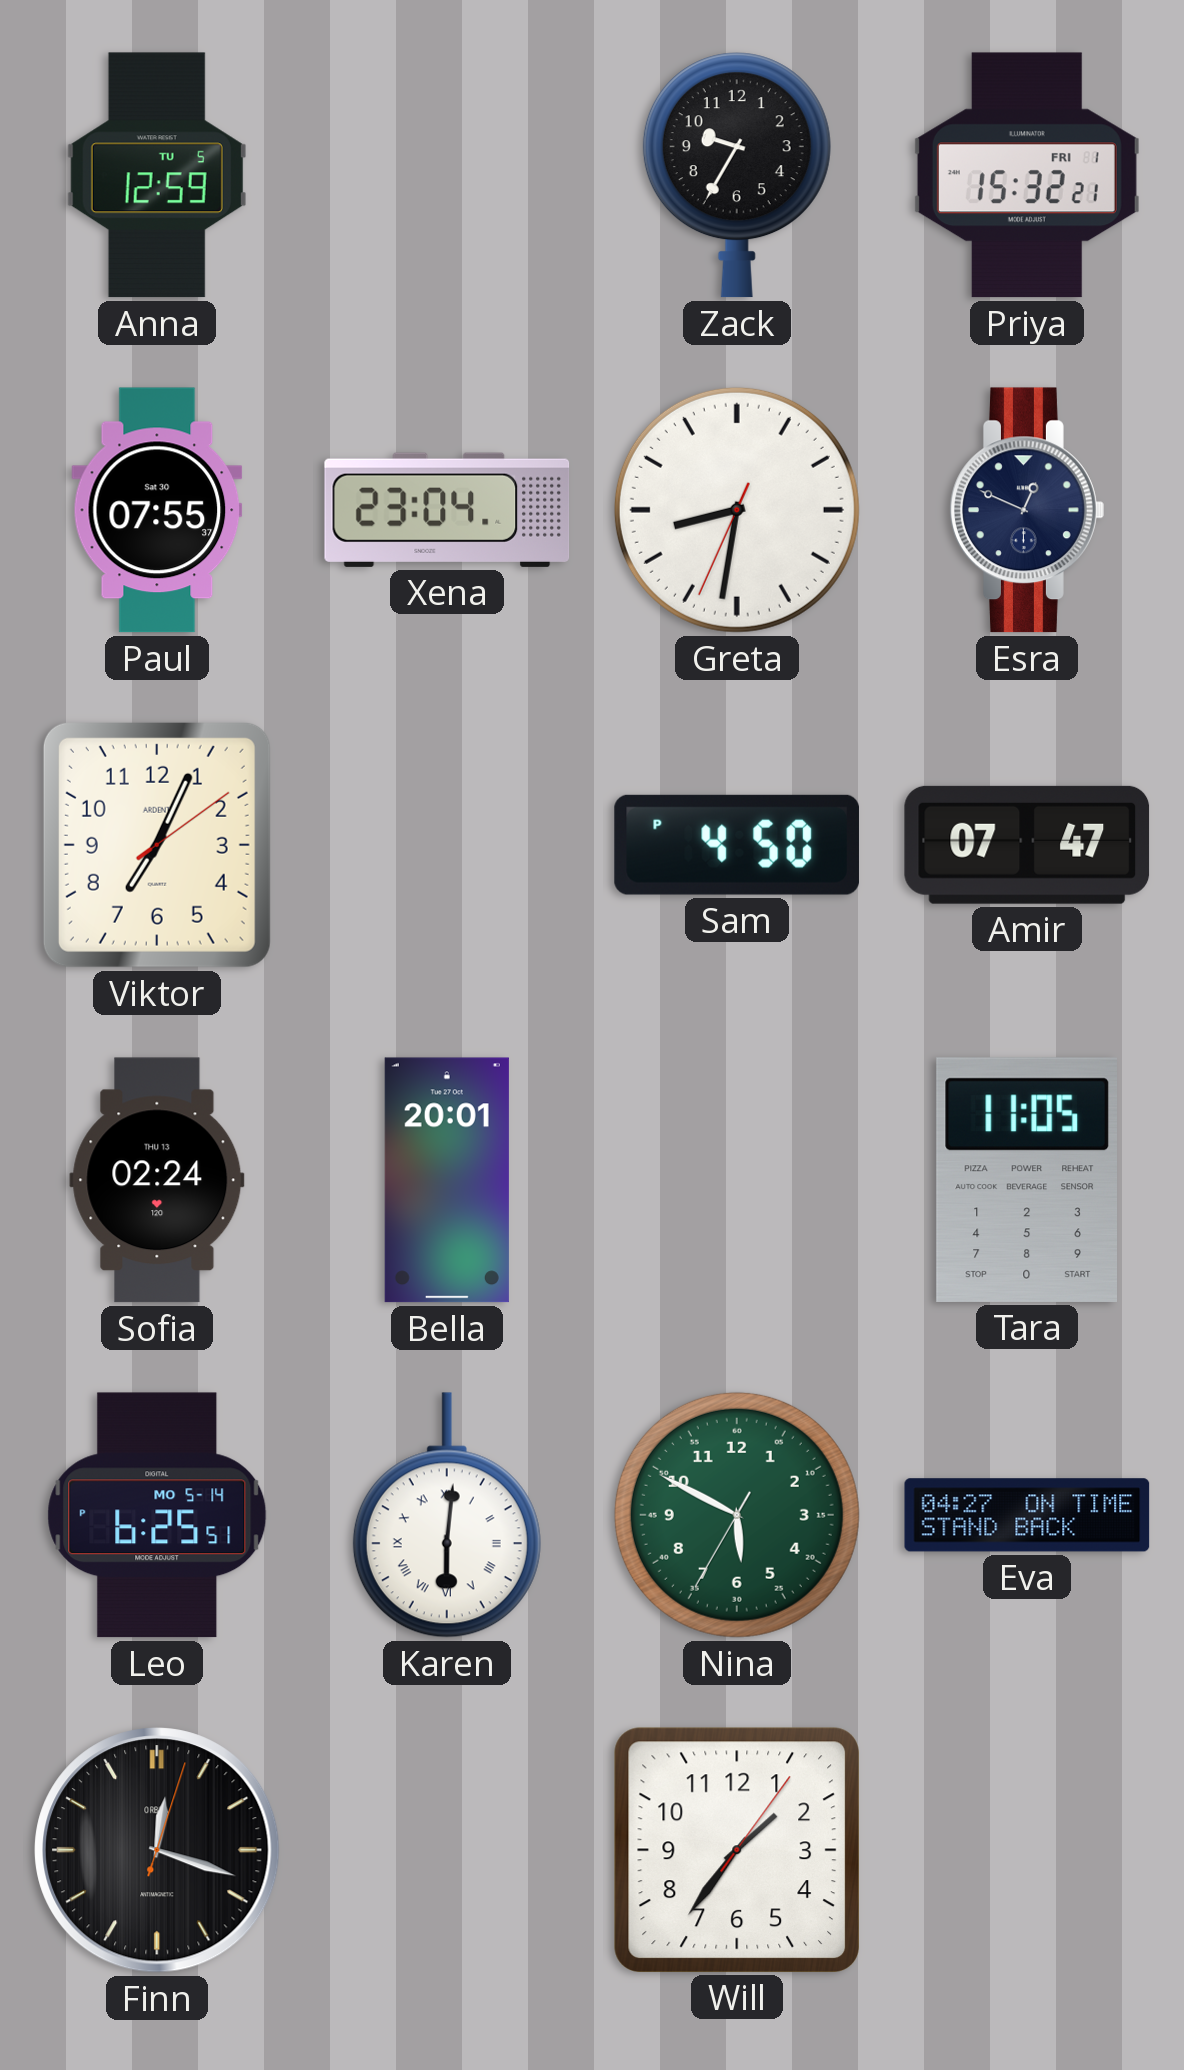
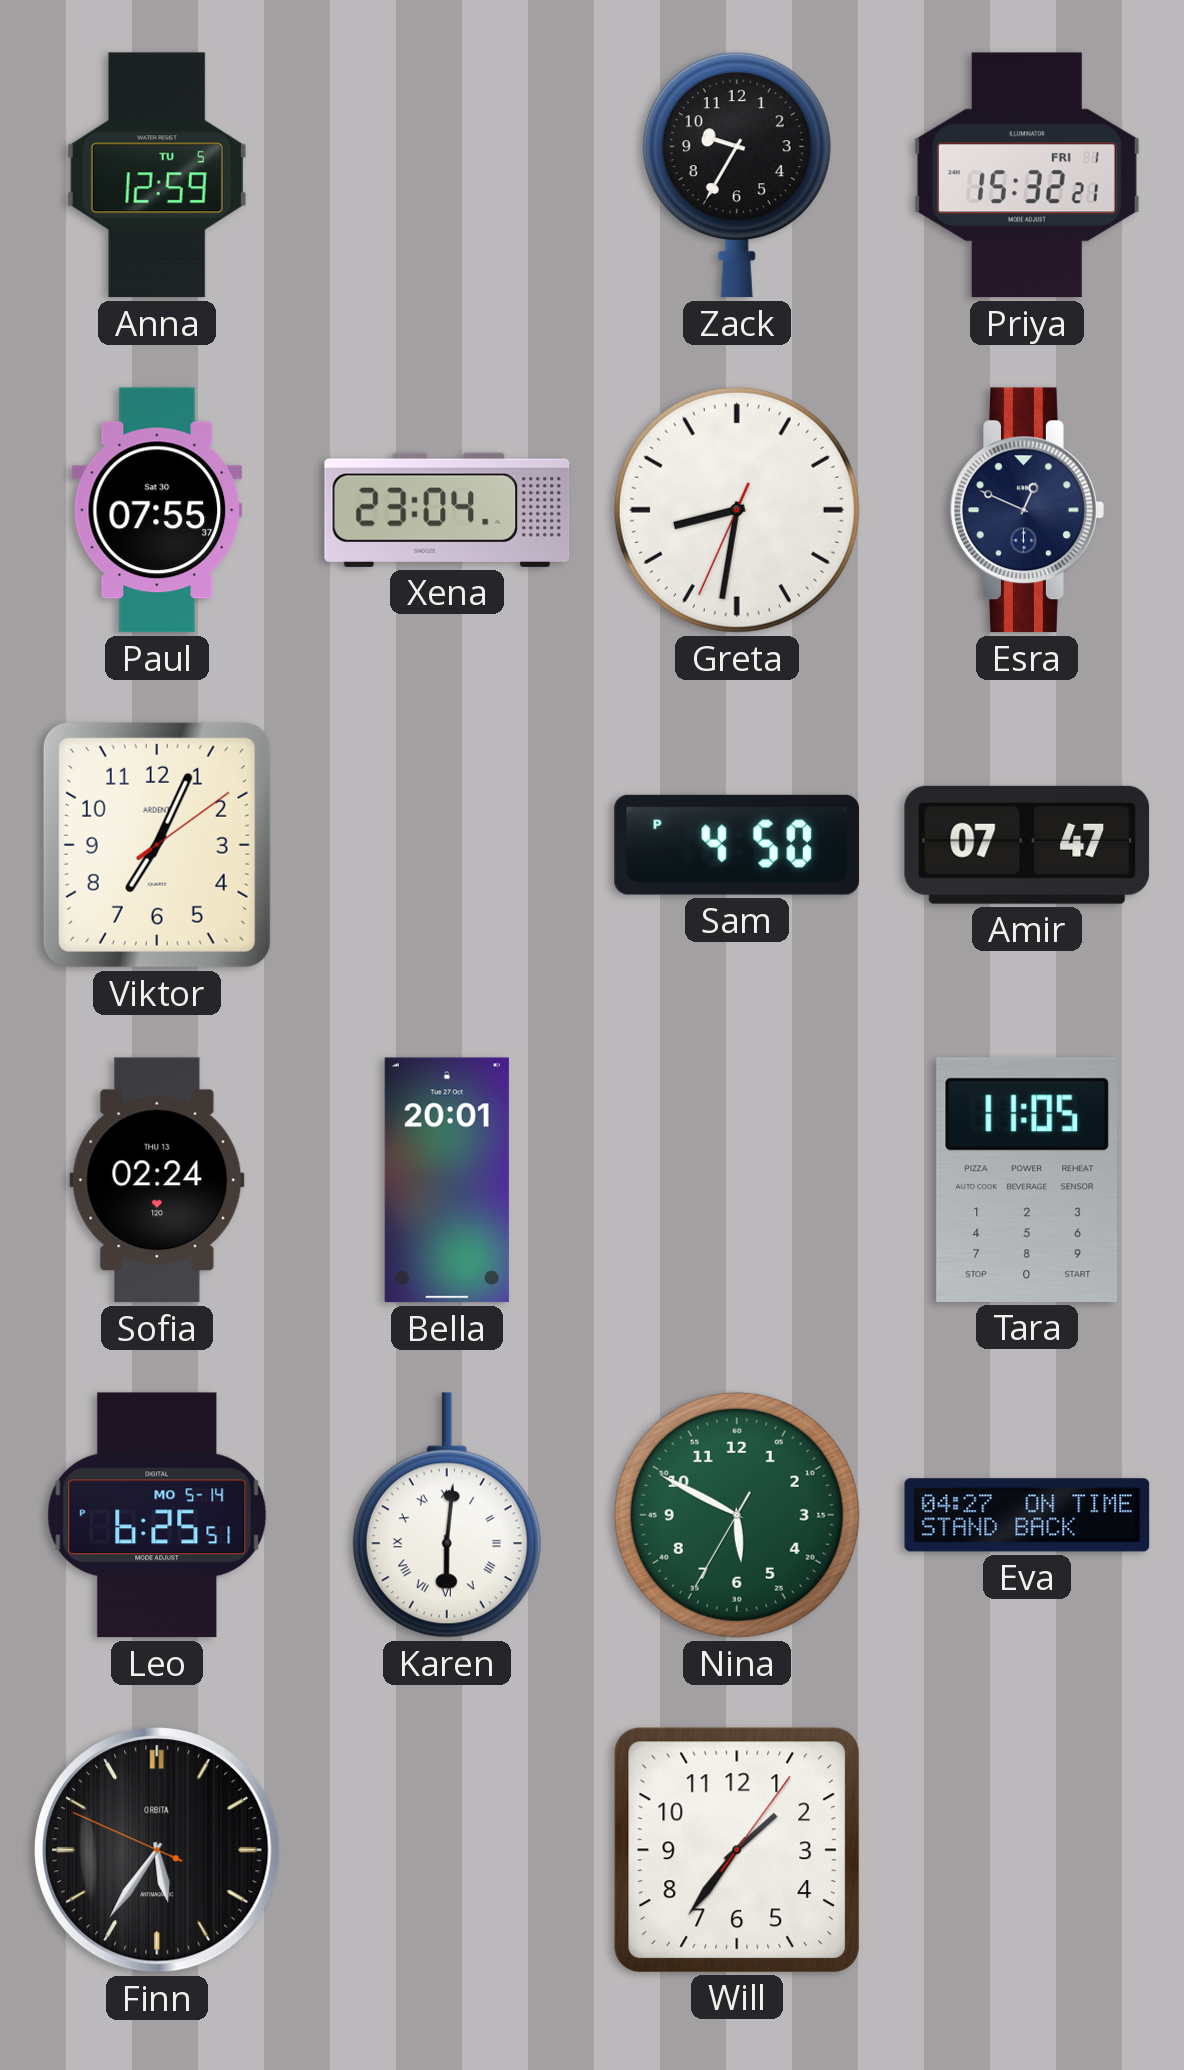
Finn: 12:18 -> 5:35
